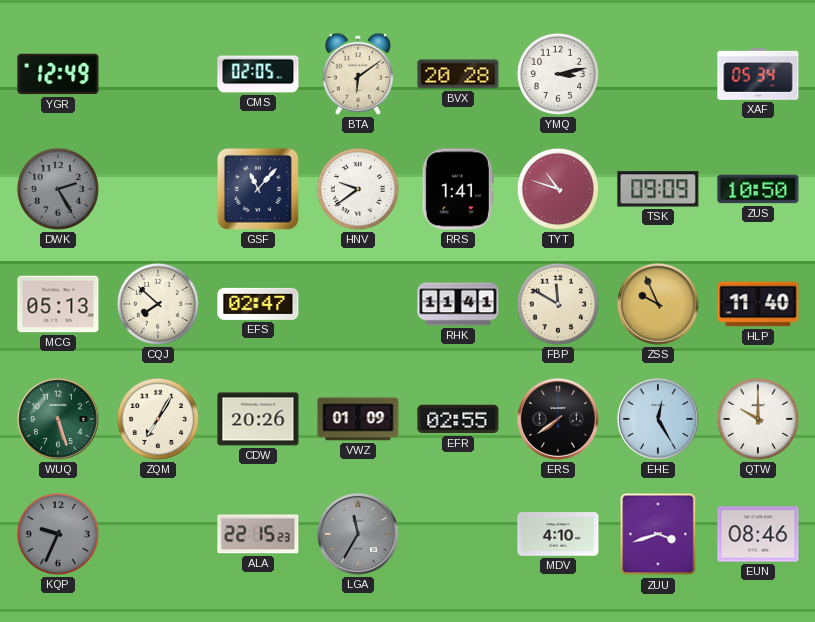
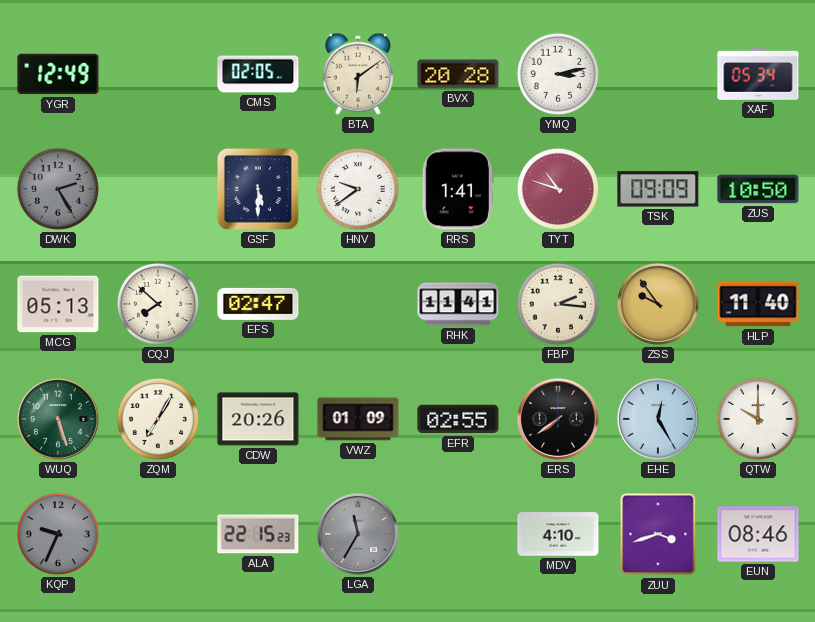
GSF: 11:07 -> 5:30
FBP: 11:50 -> 2:16
ZSS: 9:56 -> 9:54
